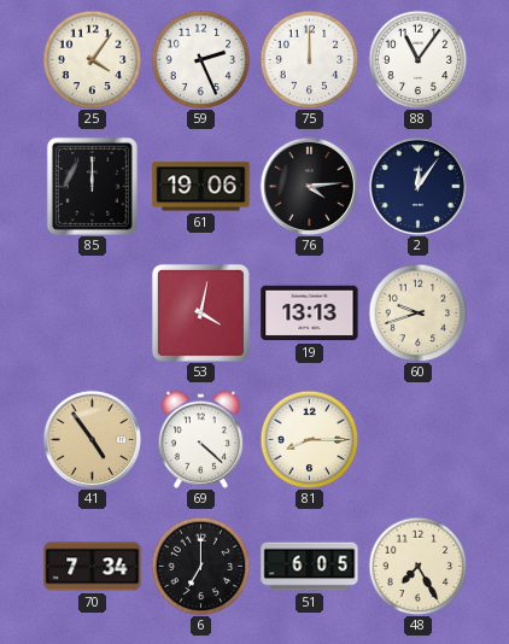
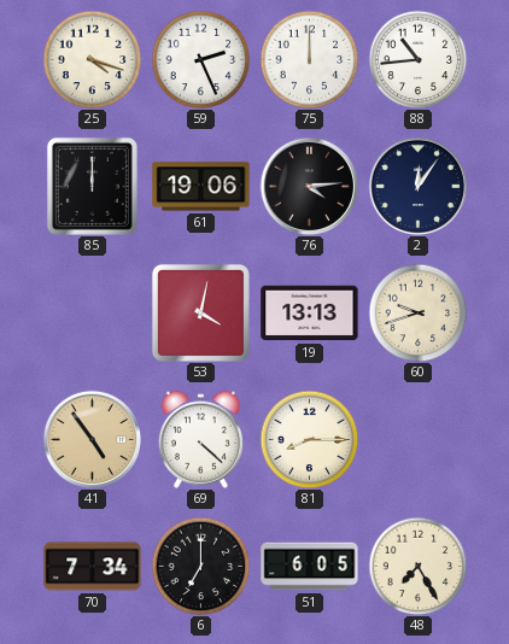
25: 4:06 -> 4:18
88: 11:06 -> 10:44
